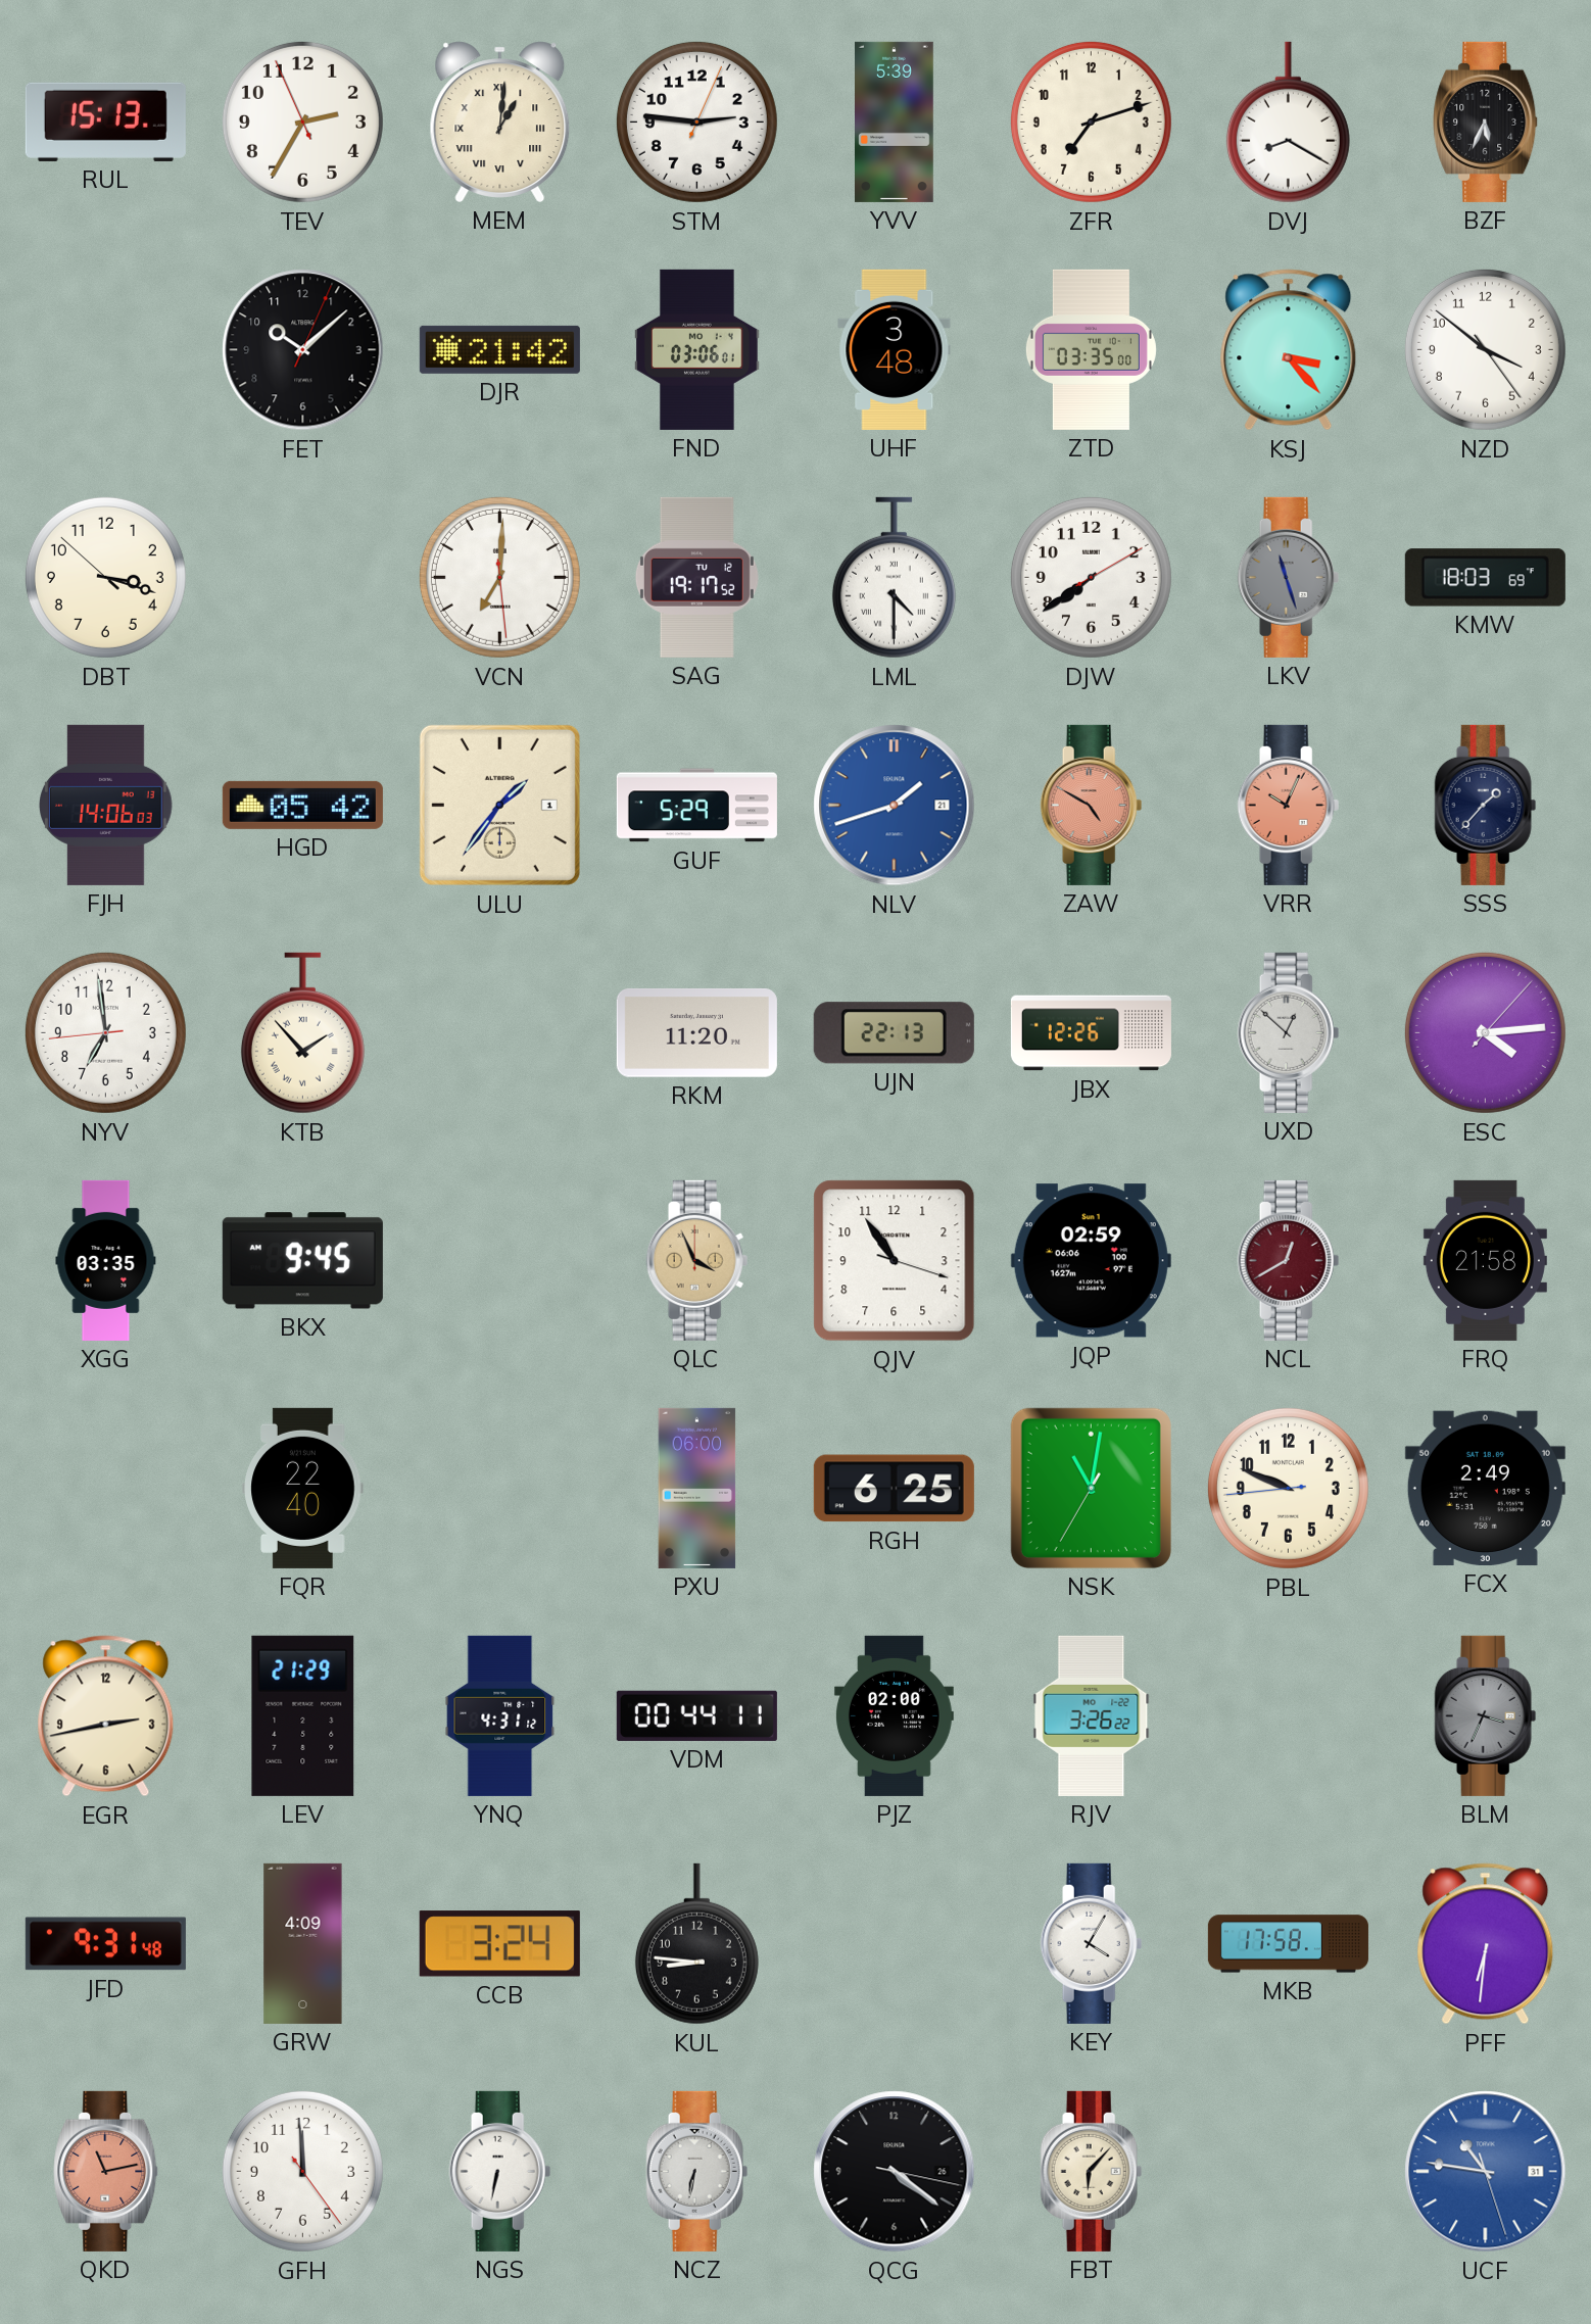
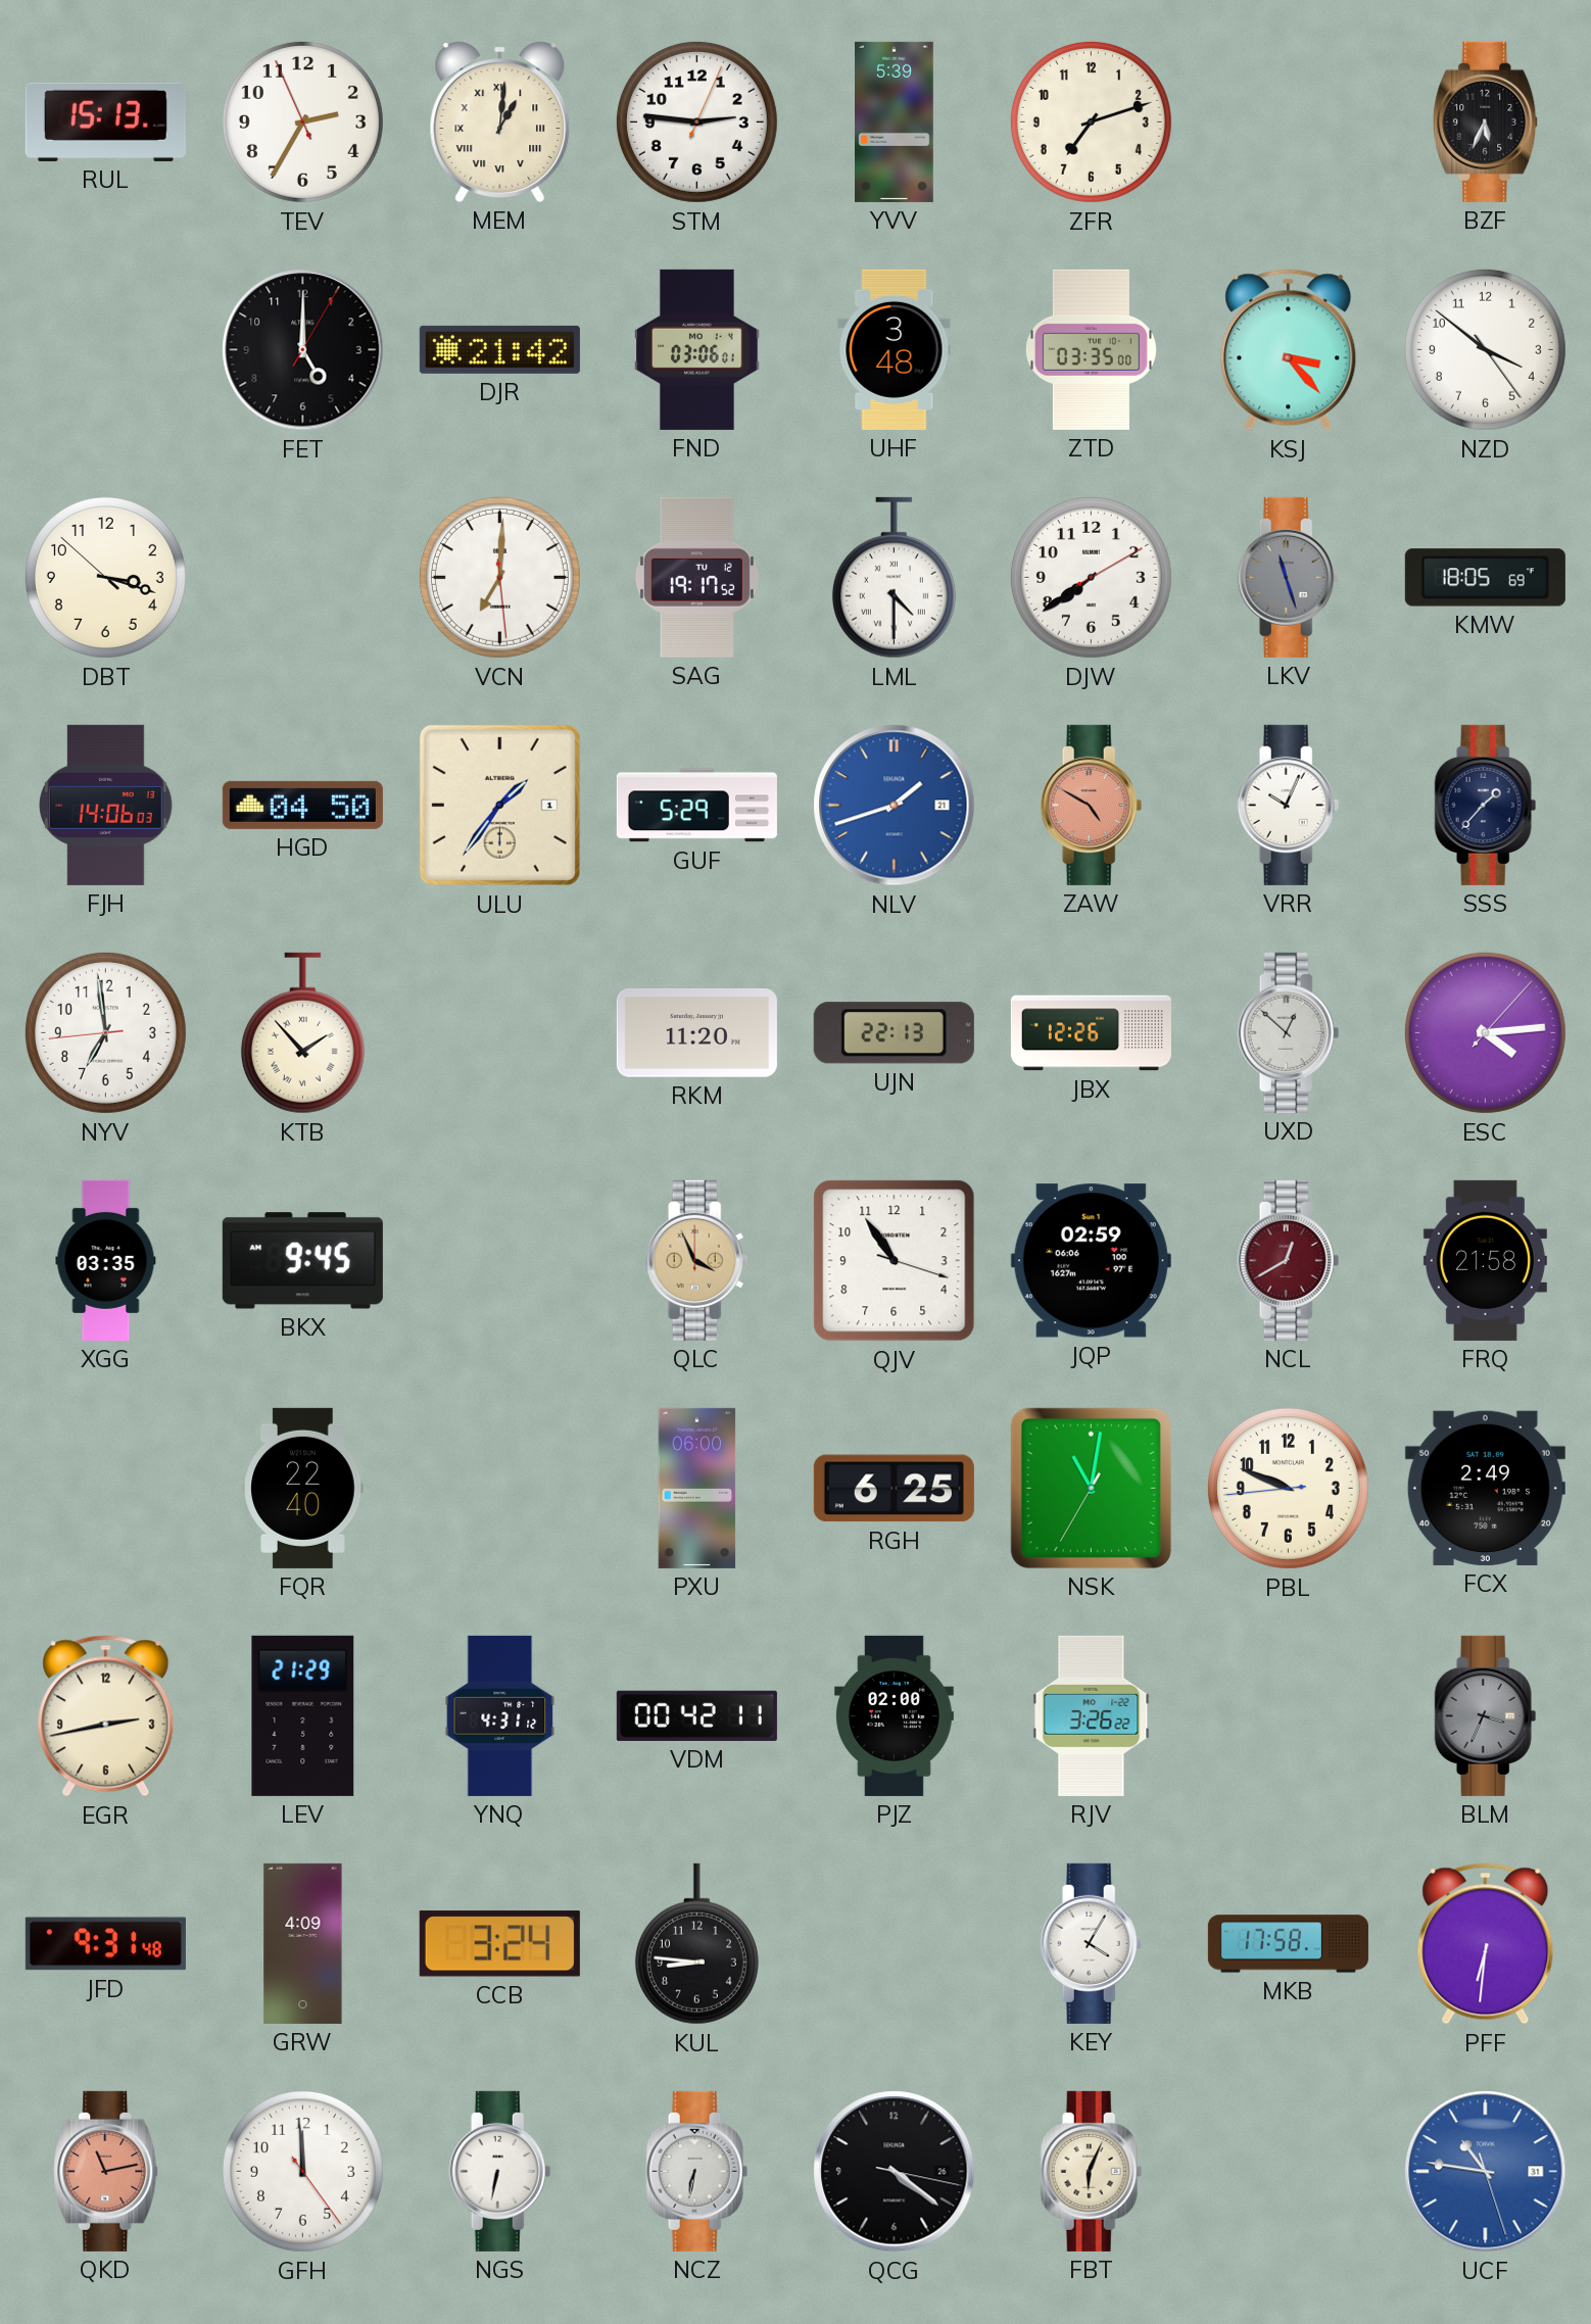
DVJ: 8:20 -> none
FET: 10:08 -> 5:00
KMW: 18:03 -> 18:05
HGD: 05:42 -> 04:50
VRR dial: salmon -> white
VDM: 00:44 -> 00:42
FBT: 6:07 -> 6:04
